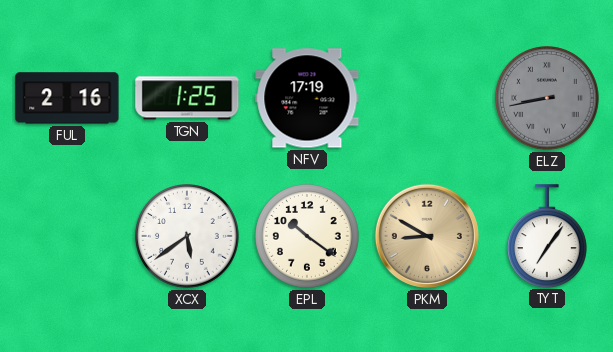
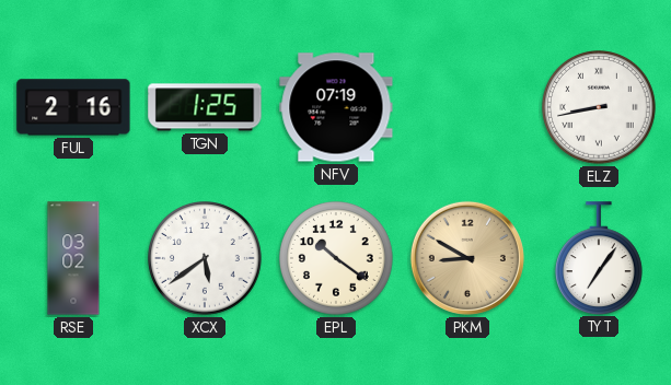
NFV: 17:19 -> 07:19
ELZ dial: grey -> white
RSE: none -> 03:02
